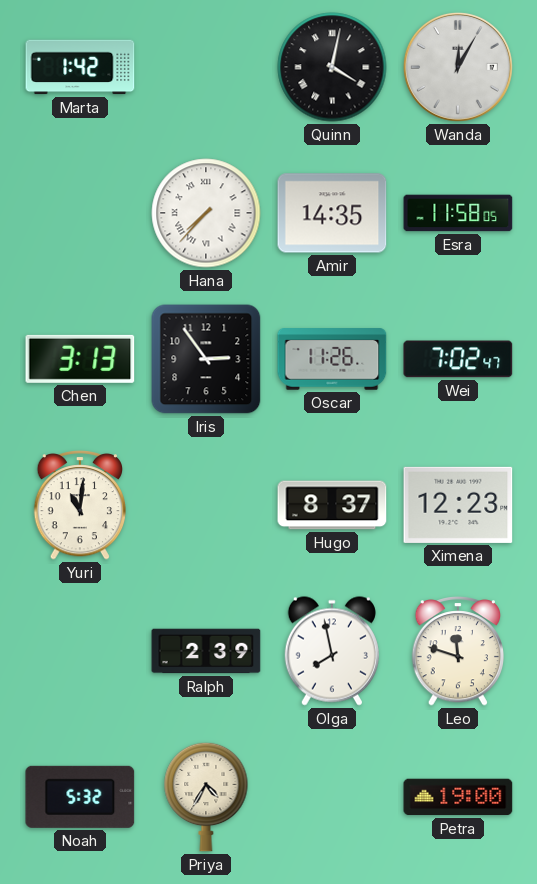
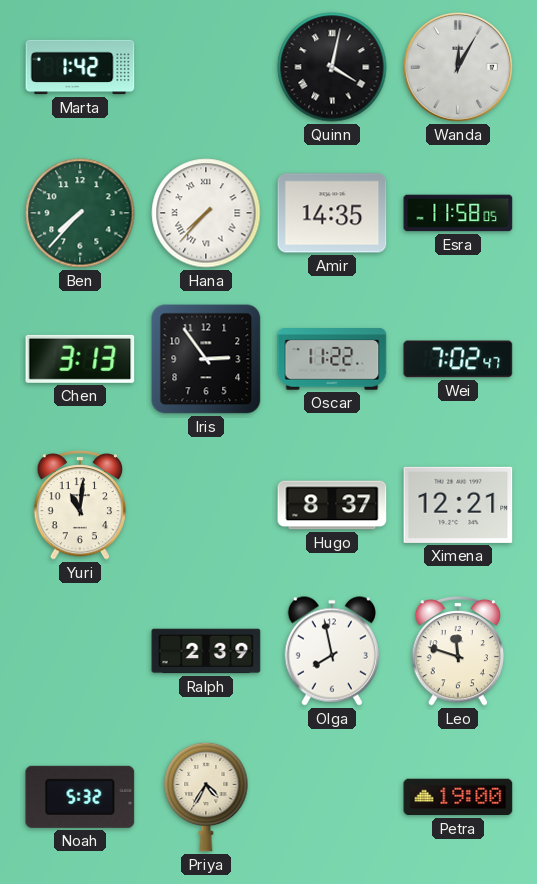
Ben: none -> 7:37
Oscar: 11:26 -> 11:22
Ximena: 12:23 -> 12:21
